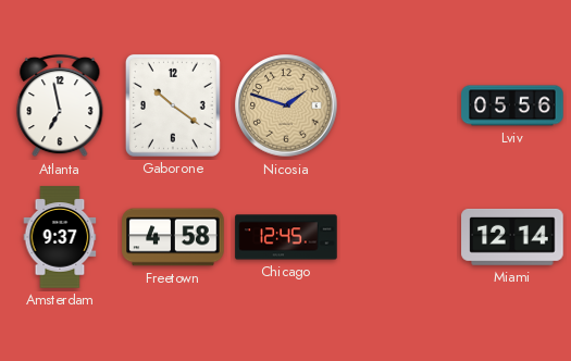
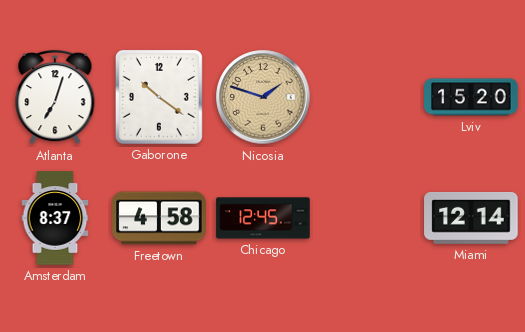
Atlanta: 6:58 -> 7:03
Lviv: 05:56 -> 15:20
Amsterdam: 9:37 -> 8:37
